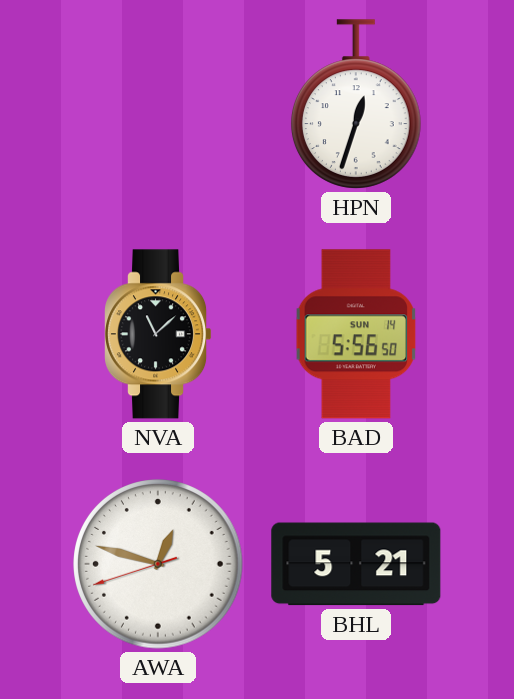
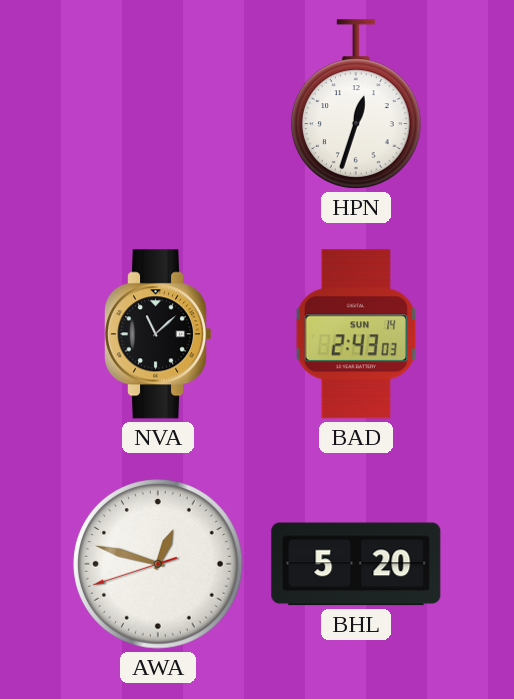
BAD: 5:56 -> 2:43
BHL: 5:21 -> 5:20
